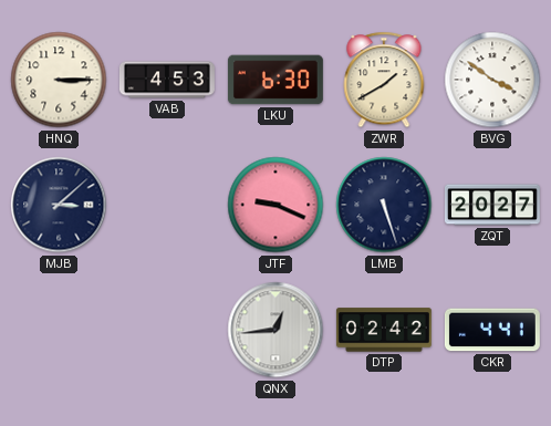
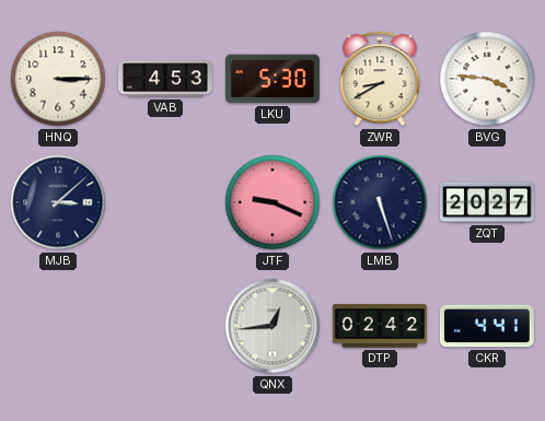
LKU: 6:30 -> 5:30
ZWR: 1:40 -> 8:40
BVG: 3:51 -> 3:46
